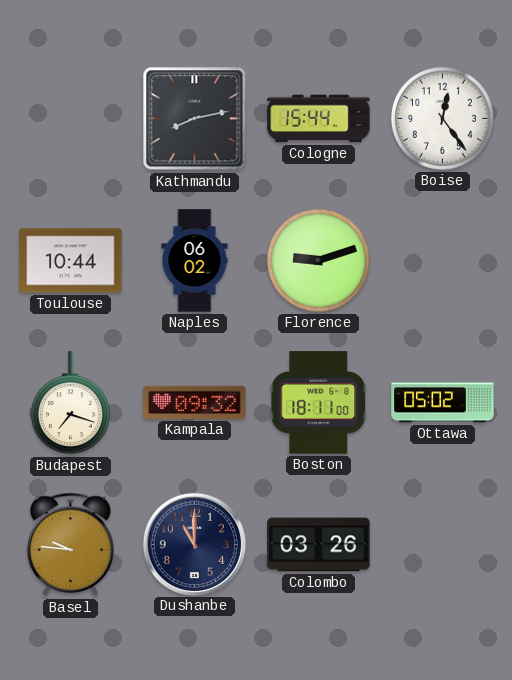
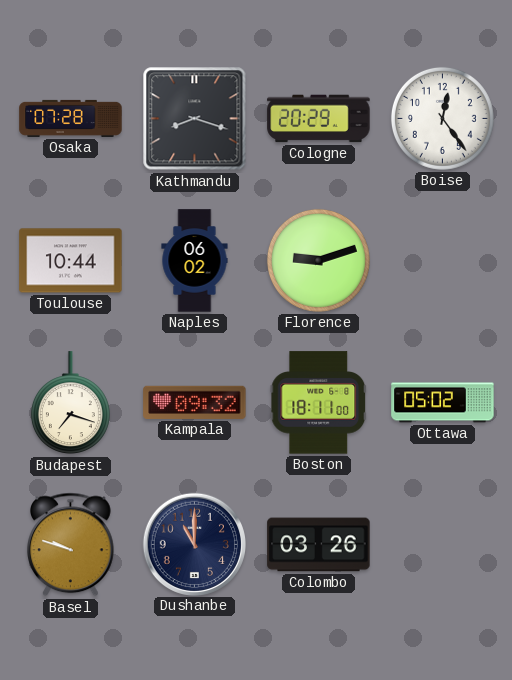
Osaka: none -> 07:28
Kathmandu: 8:13 -> 8:18
Cologne: 15:44 -> 20:29
Basel: 9:46 -> 9:48
